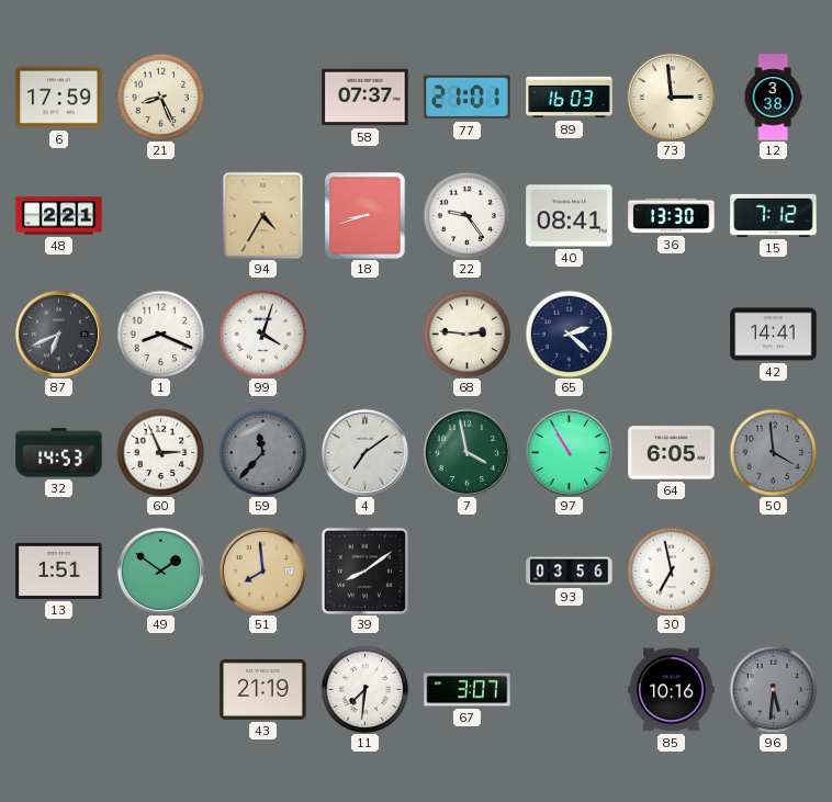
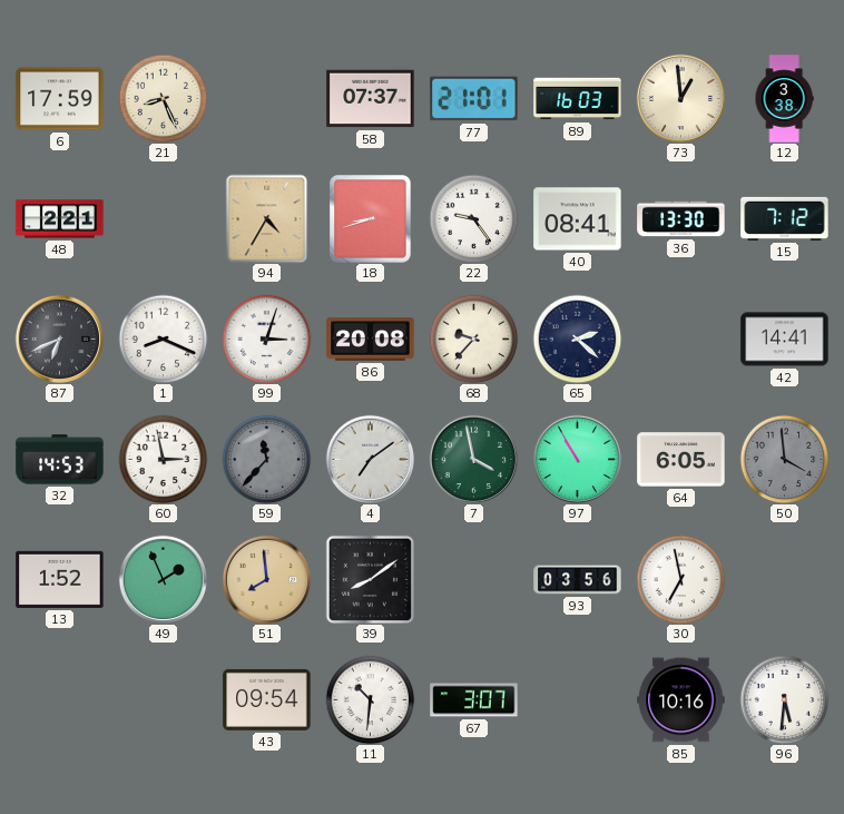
73: 2:59 -> 12:59
99: 4:03 -> 3:03
86: none -> 20:08
68: 2:46 -> 9:37
60: 2:56 -> 2:58
13: 1:51 -> 1:52
49: 1:51 -> 1:56
43: 21:19 -> 09:54
11: 7:31 -> 10:31
96 dial: grey -> white
